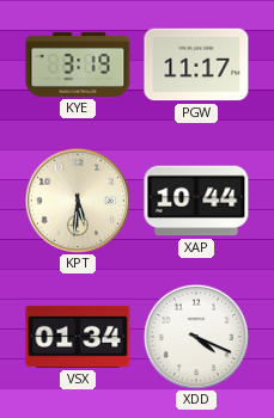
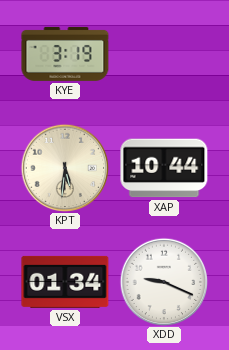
PGW: 11:17 -> none
XDD: 4:19 -> 9:19
